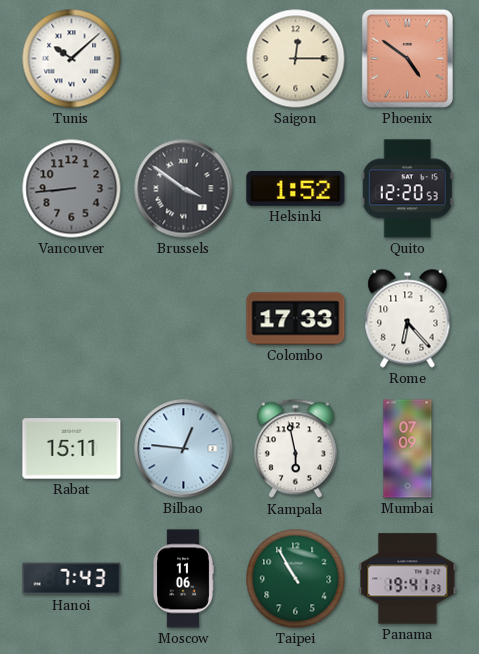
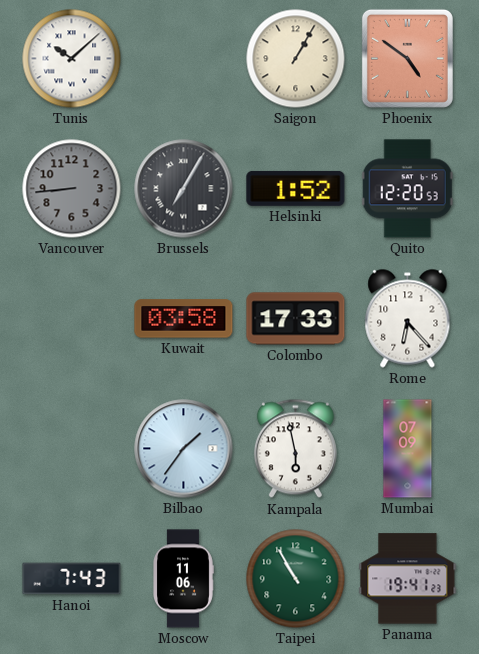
Saigon: 12:15 -> 1:05
Brussels: 3:51 -> 7:05
Kuwait: none -> 03:58
Rabat: 15:11 -> none
Bilbao: 12:46 -> 1:36
